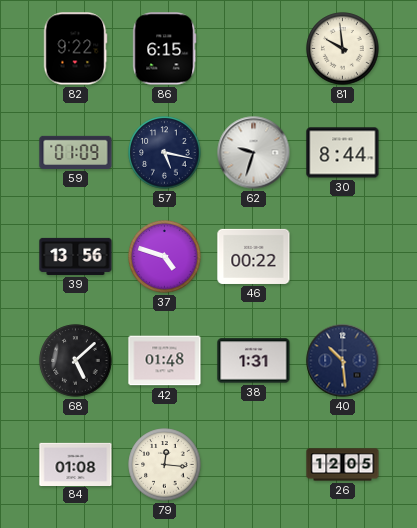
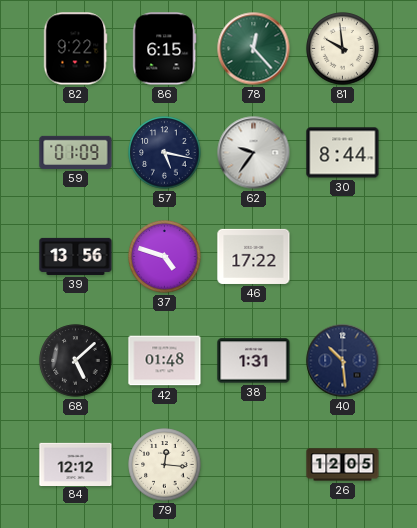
78: none -> 12:23
62: 9:33 -> 9:36
46: 00:22 -> 17:22
84: 01:08 -> 12:12
